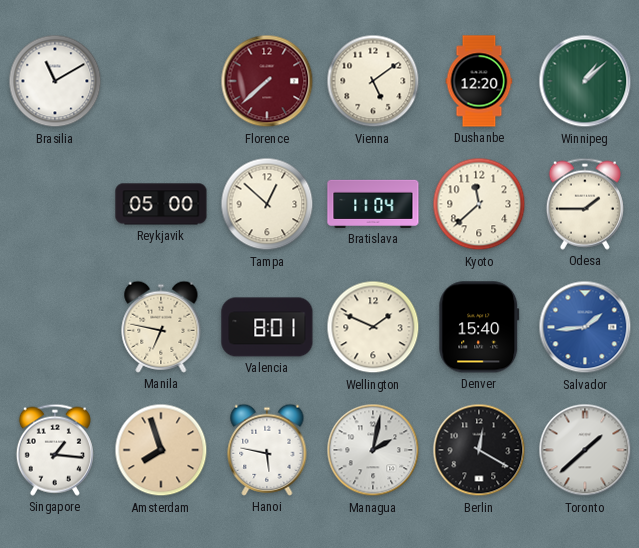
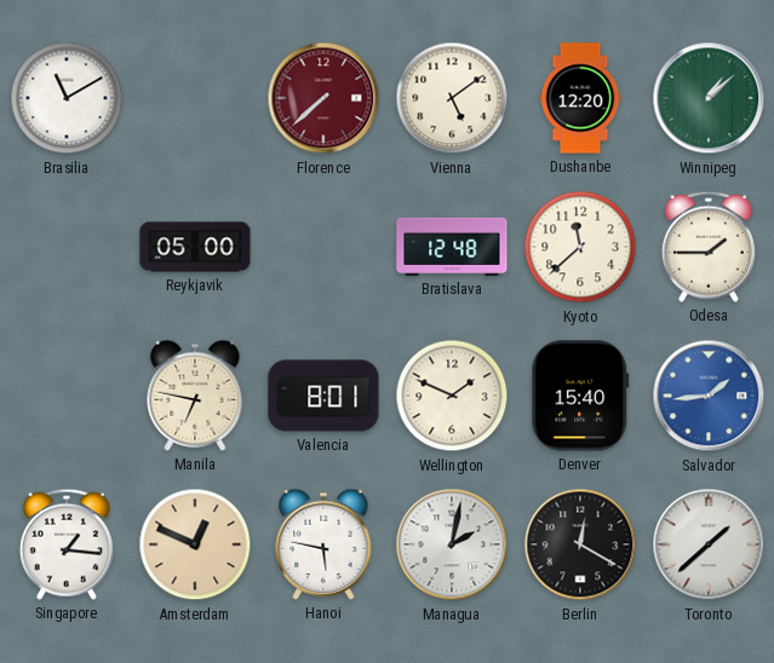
Tampa: 12:52 -> none
Bratislava: 11:04 -> 12:48
Amsterdam: 7:57 -> 12:49
